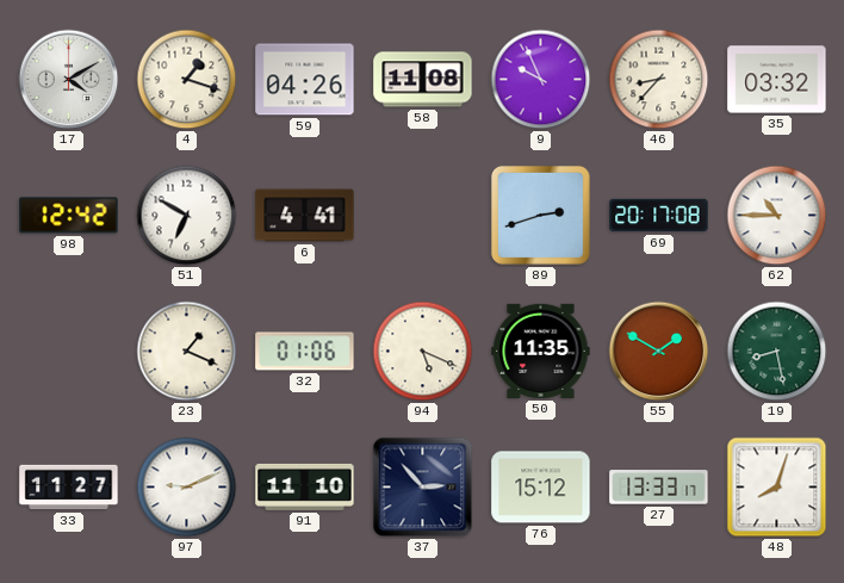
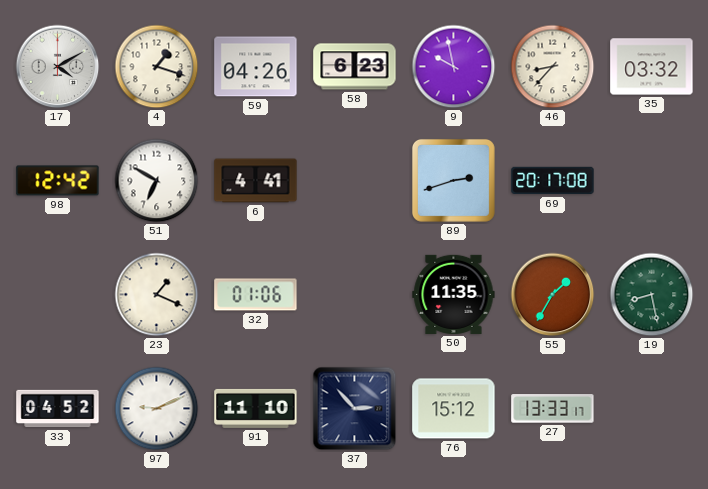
58: 11:08 -> 6:23
9: 9:56 -> 9:58
62: 10:45 -> none
94: 5:19 -> none
55: 1:50 -> 1:35
33: 11:27 -> 04:52
48: 8:03 -> none
